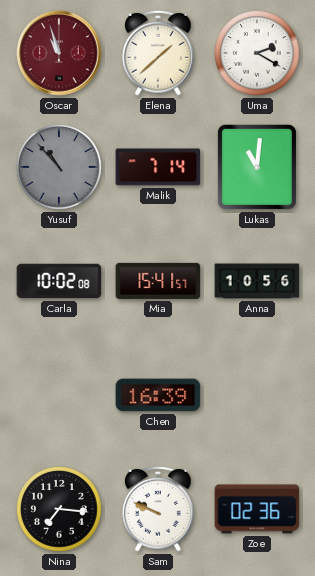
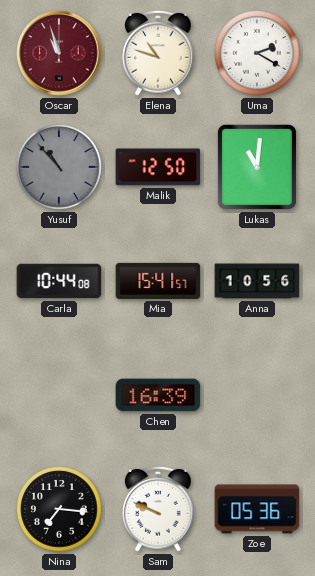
Elena: 1:38 -> 10:48
Malik: 7:14 -> 12:50
Carla: 10:02 -> 10:44
Zoe: 02:36 -> 05:36
